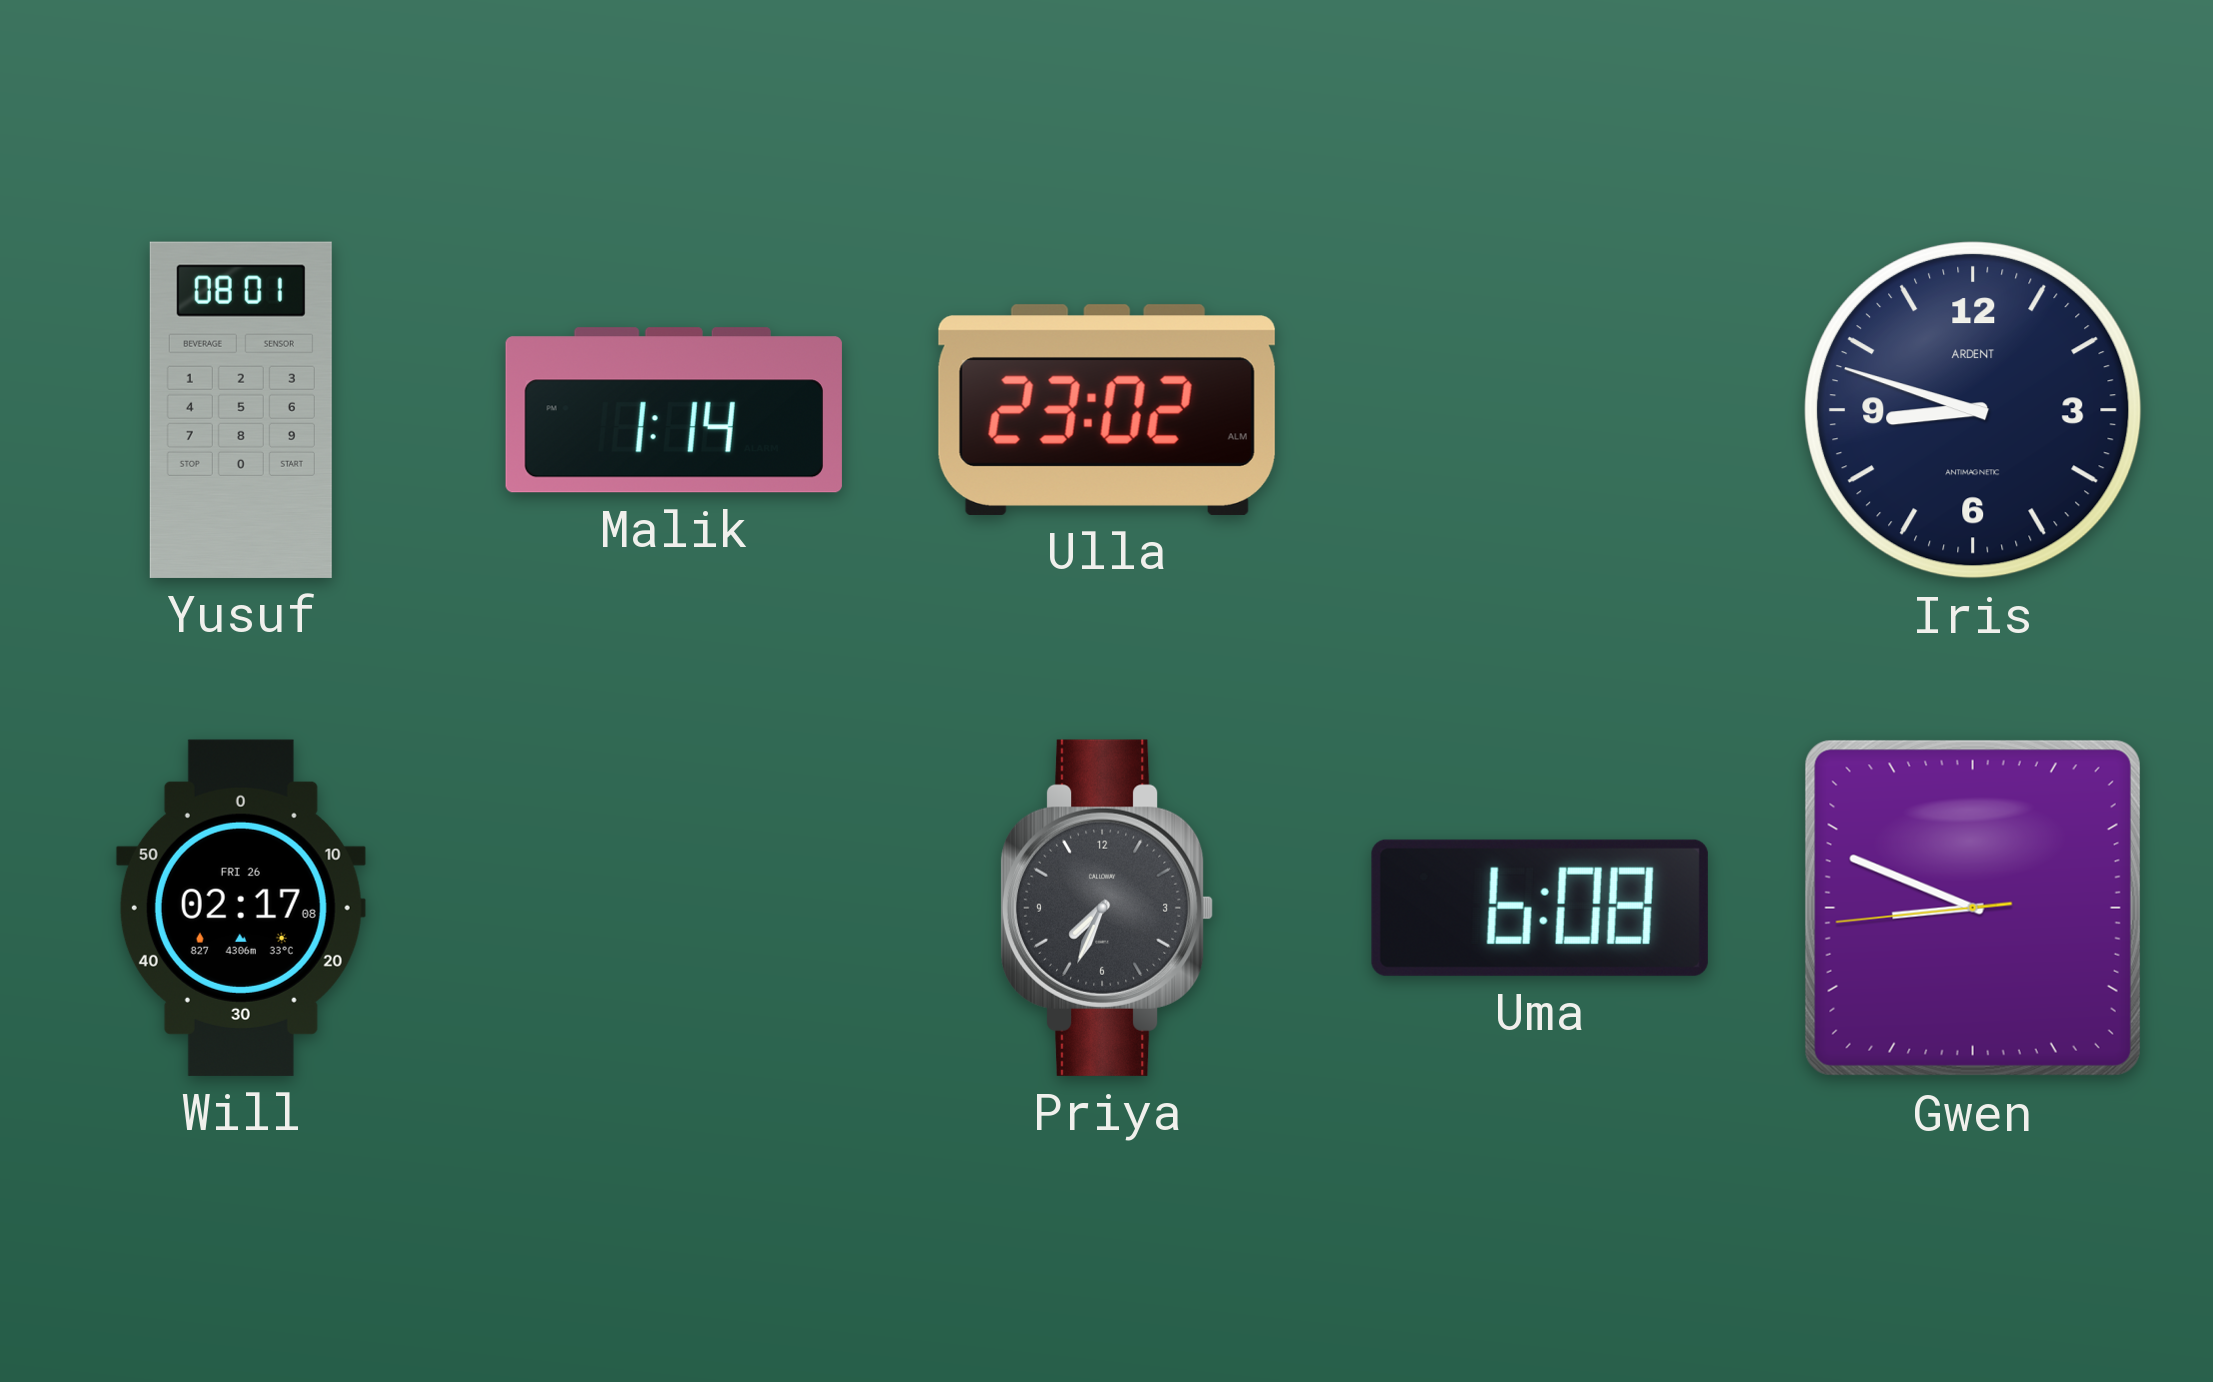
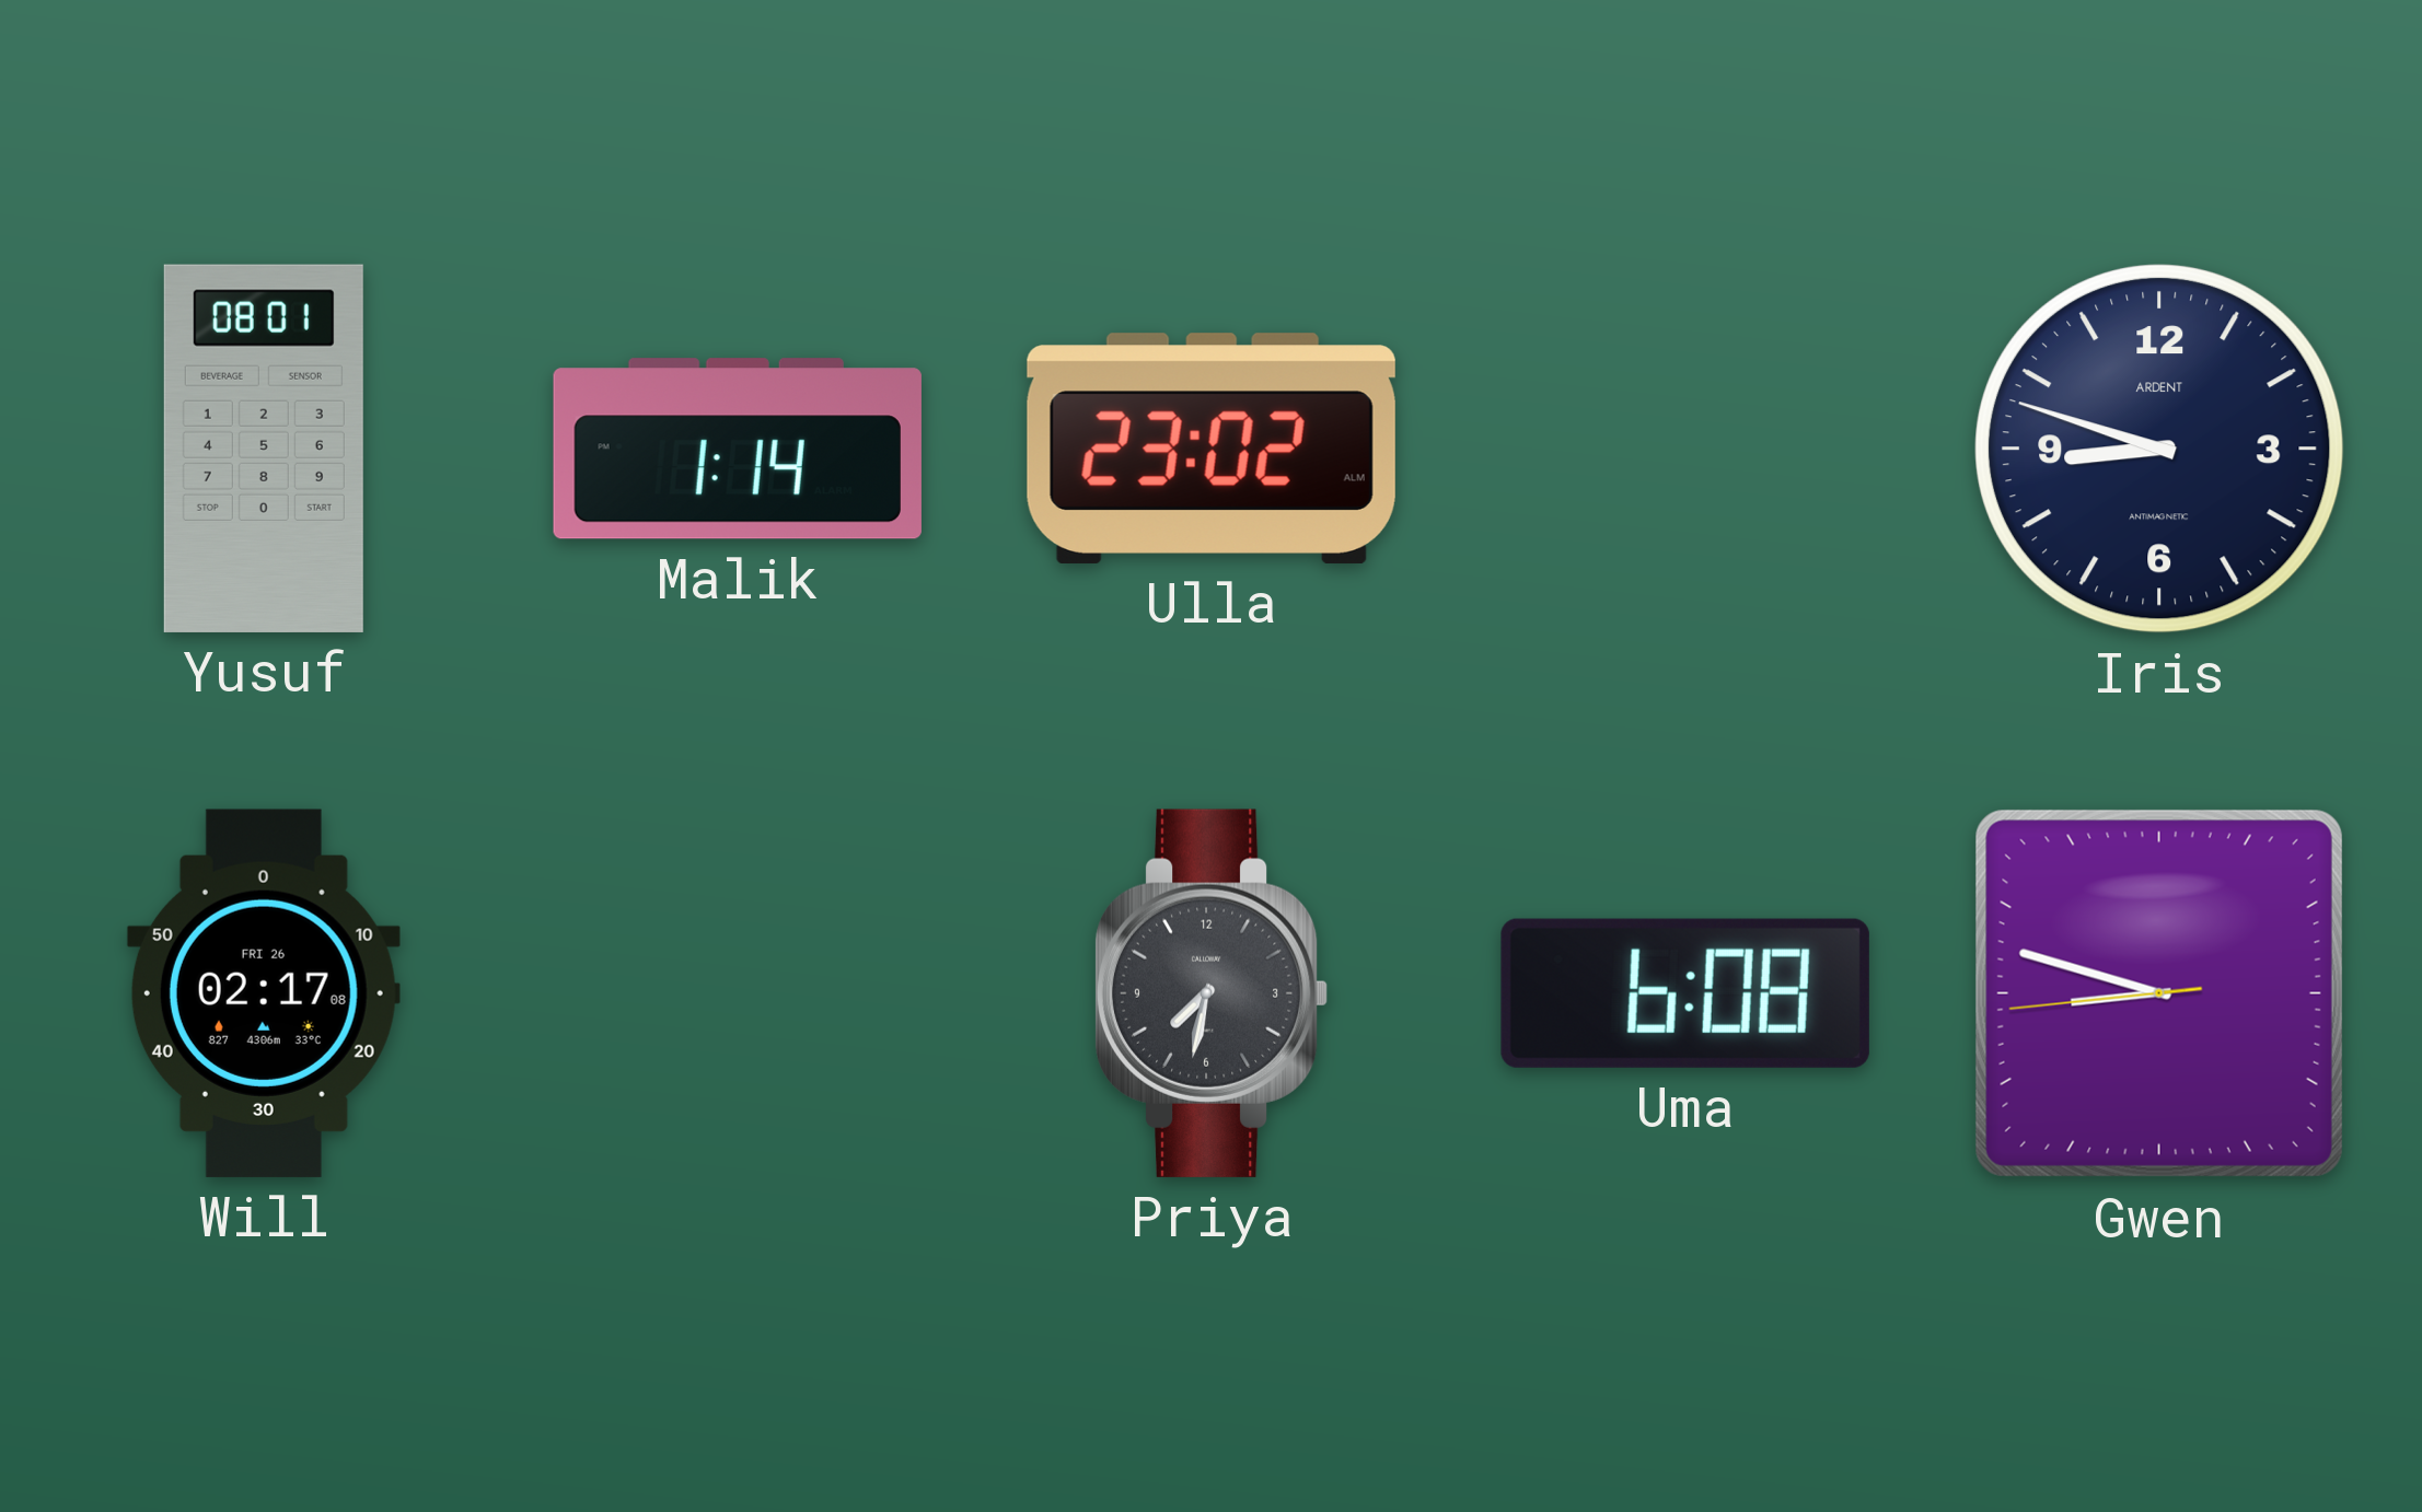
Priya: 7:34 -> 7:32
Gwen: 8:48 -> 8:47
